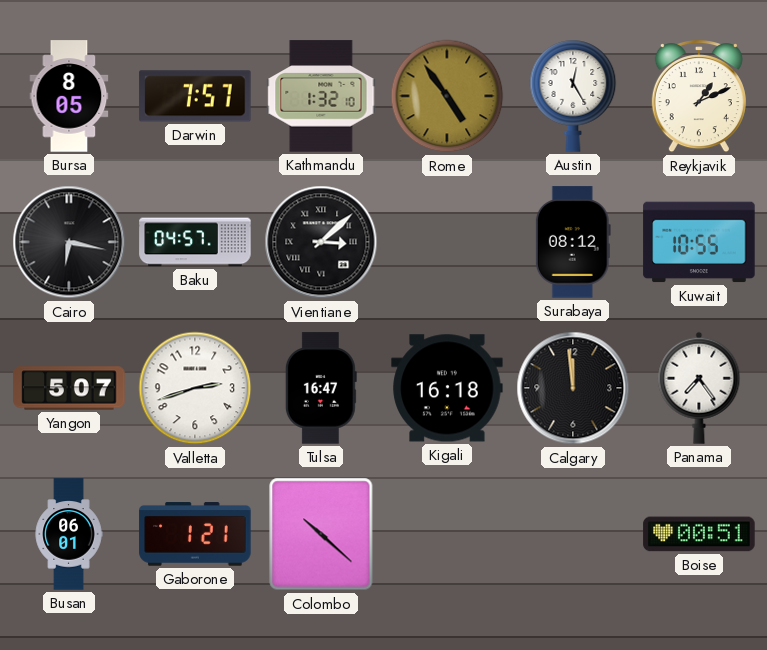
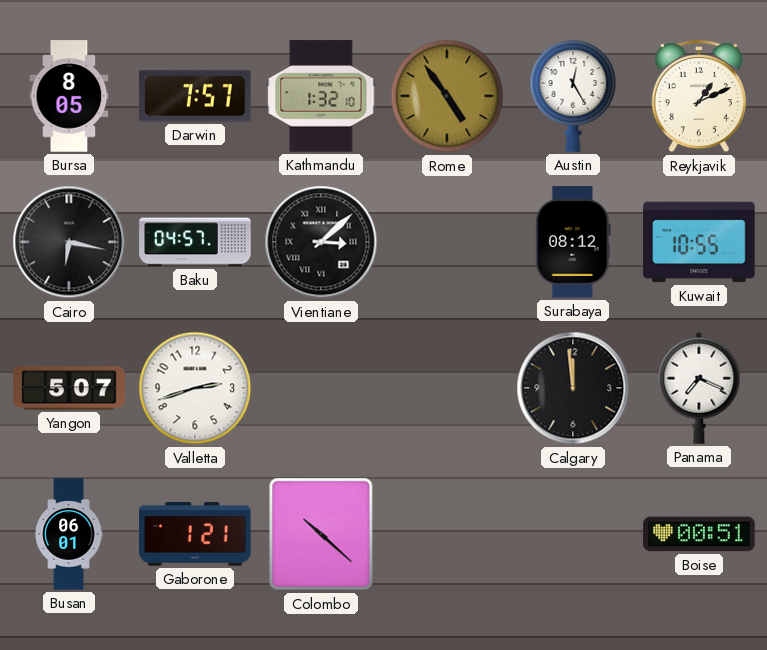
Tulsa: 16:47 -> none
Kigali: 16:18 -> none
Panama: 7:24 -> 7:19
